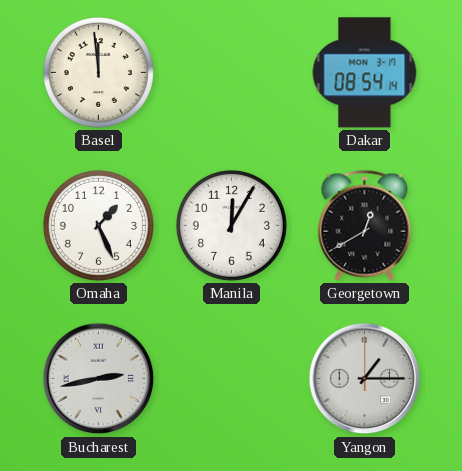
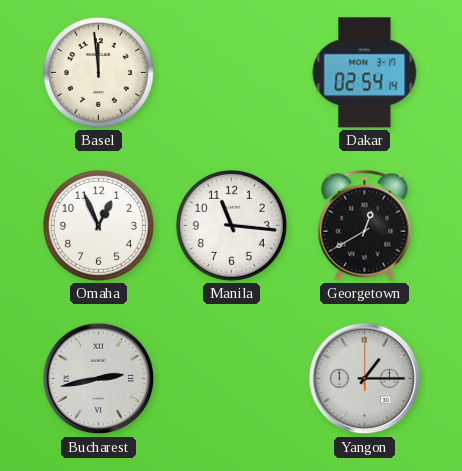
Dakar: 08:54 -> 02:54
Omaha: 1:26 -> 12:56
Manila: 12:05 -> 11:16
